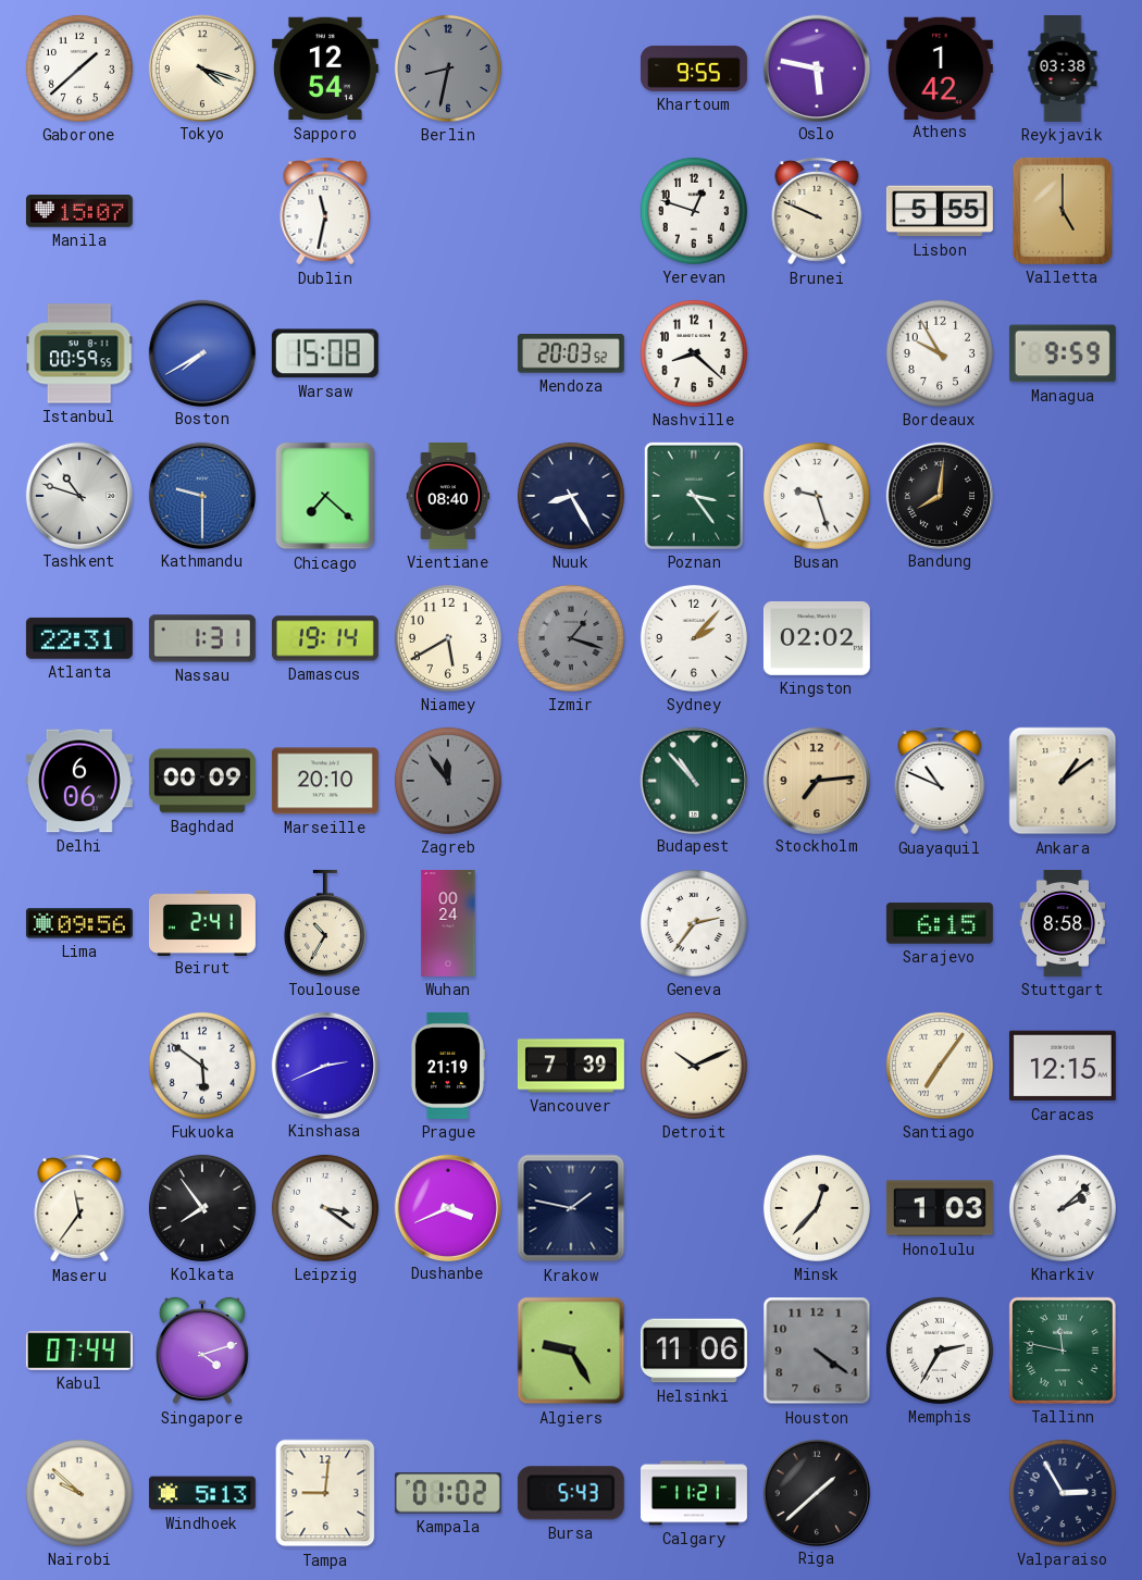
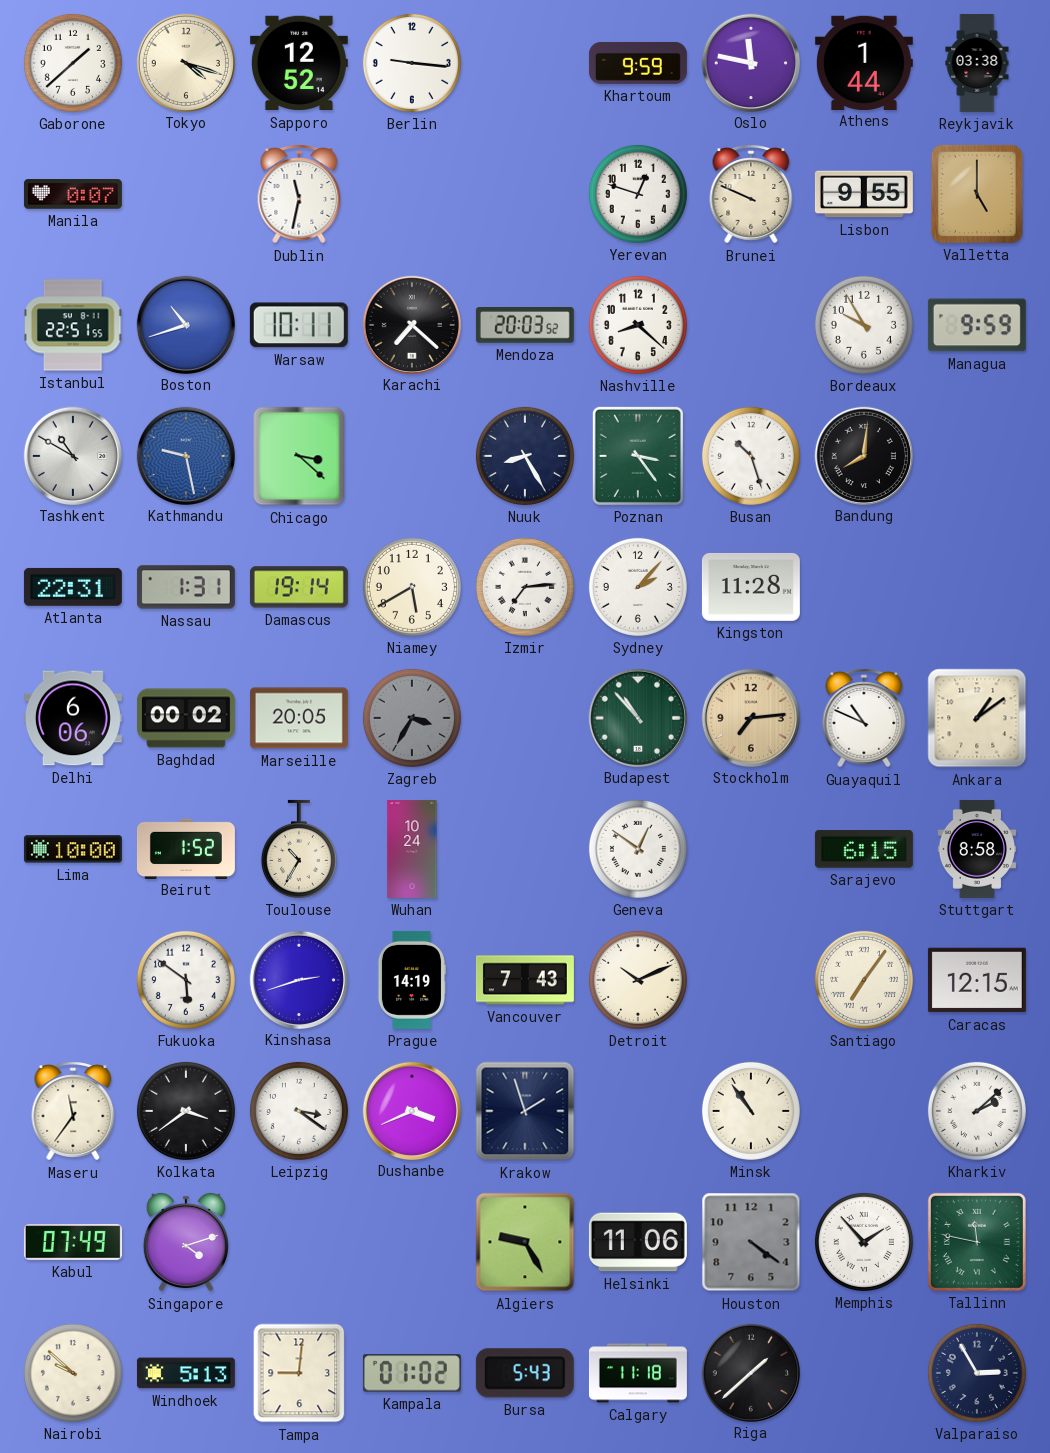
Sapporo: 12:54 -> 12:52
Berlin: 8:32 -> 9:16
Berlin dial: grey -> white
Khartoum: 9:55 -> 9:59
Oslo: 5:47 -> 11:47
Athens: 1:42 -> 1:44
Manila: 15:07 -> 0:07
Lisbon: 5:55 -> 9:55
Istanbul: 00:59 -> 22:51
Boston: 7:40 -> 10:42
Warsaw: 15:08 -> 10:11
Karachi: none -> 7:22
Tashkent: 10:48 -> 10:50
Kathmandu: 9:30 -> 9:28
Chicago: 7:22 -> 3:22
Vientiane: 08:40 -> none
Busan: 9:27 -> 10:27
Izmir: 1:18 -> 7:14
Izmir dial: grey -> white
Kingston: 02:02 -> 11:28
Baghdad: 00:09 -> 00:02
Marseille: 20:10 -> 20:05
Zagreb: 11:54 -> 3:35
Lima: 09:56 -> 10:00
Beirut: 2:41 -> 1:52
Wuhan: 00:24 -> 10:24
Geneva: 2:36 -> 12:51
Kinshasa: 2:41 -> 2:42
Prague: 21:19 -> 14:19
Vancouver: 7:39 -> 7:43
Kolkata: 7:54 -> 3:39
Krakow: 1:47 -> 1:57
Minsk: 12:37 -> 10:54
Honolulu: 1:03 -> none
Kabul: 07:44 -> 07:49
Memphis: 2:35 -> 1:53
Calgary: 11:21 -> 11:18
